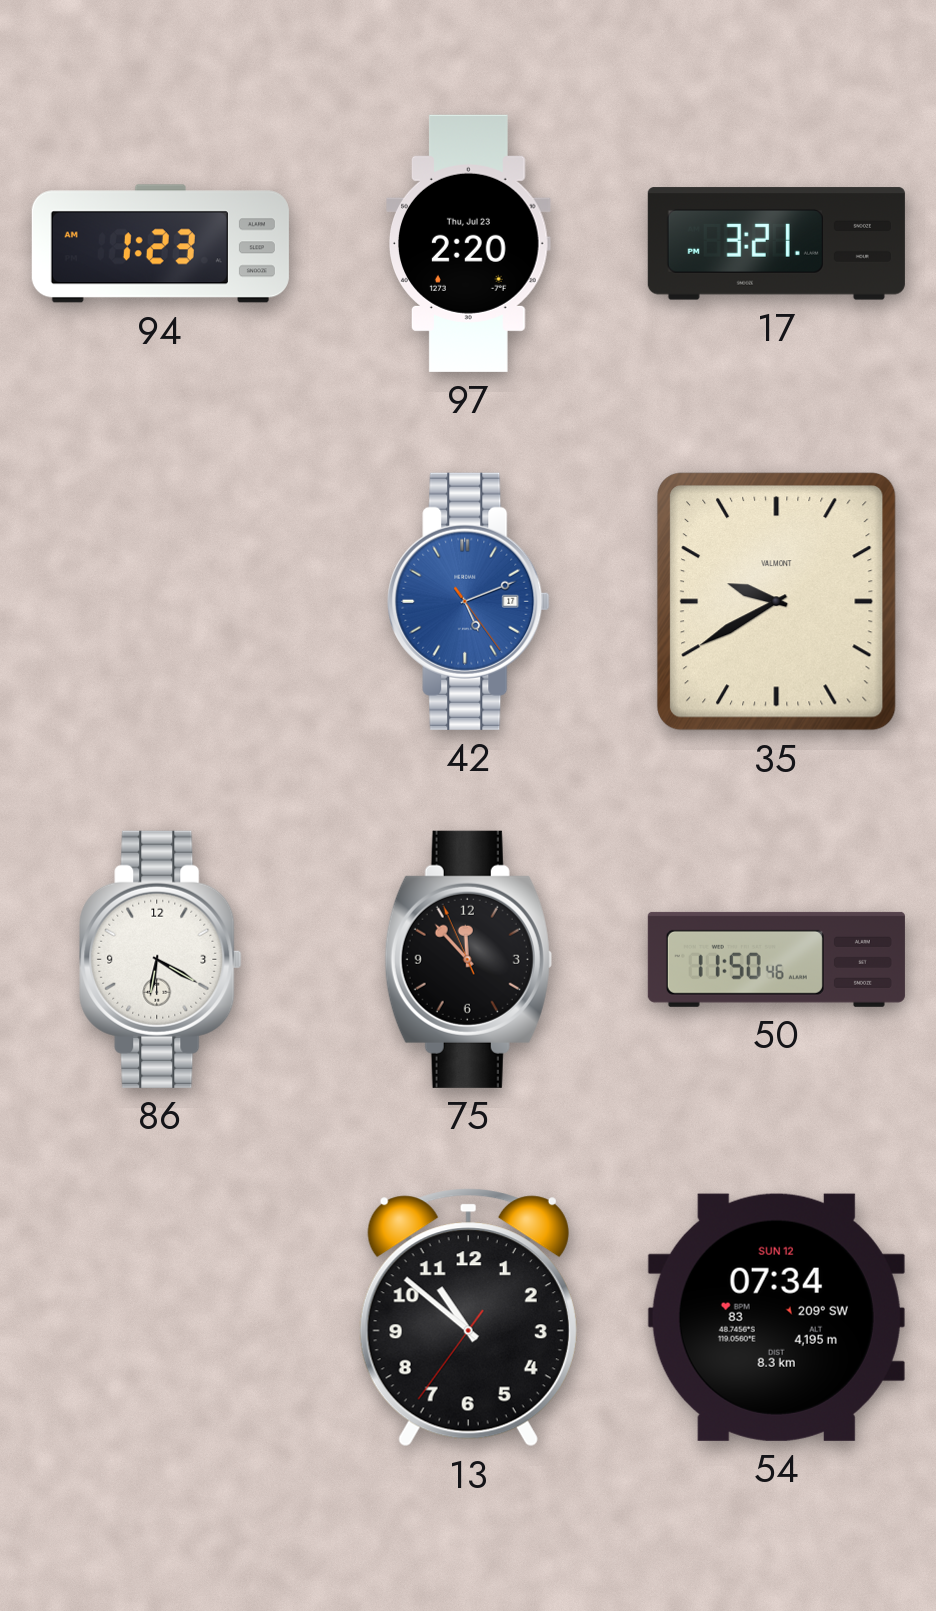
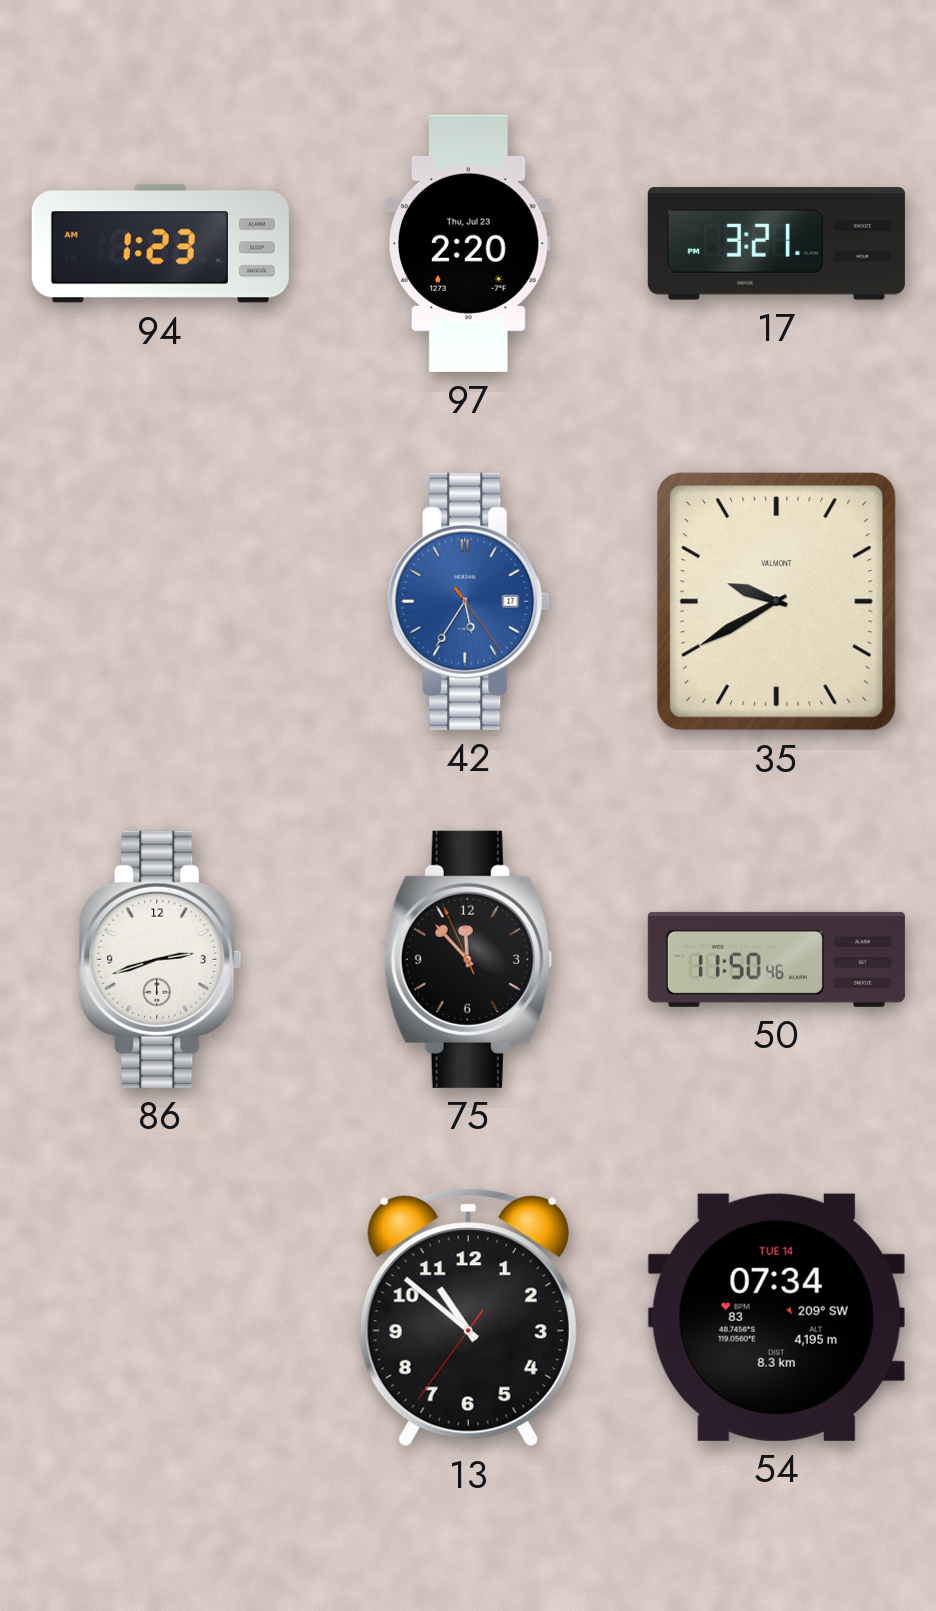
42: 5:11 -> 5:35
86: 6:20 -> 2:42
54 date: SUN 12 -> TUE 14
